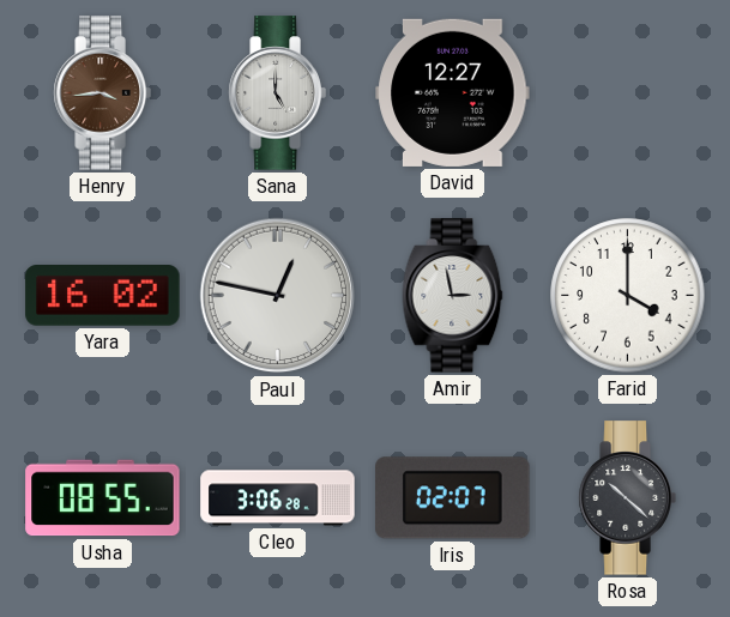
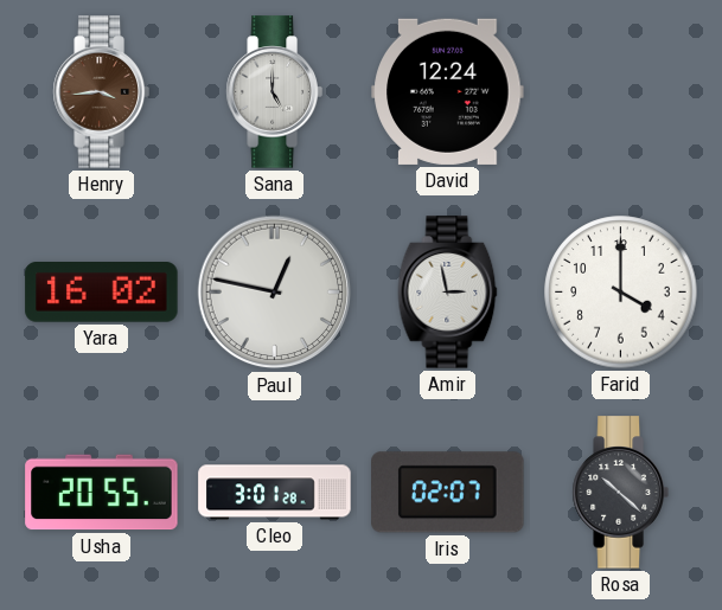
David: 12:27 -> 12:24
Usha: 08:55 -> 20:55
Cleo: 3:06 -> 3:01
